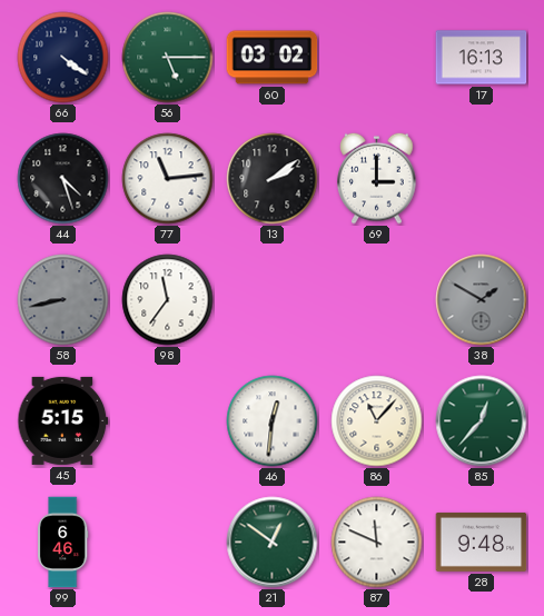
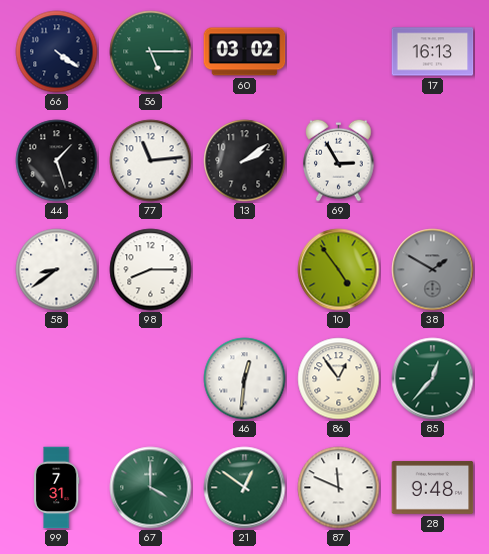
44: 4:27 -> 1:27
69: 3:00 -> 2:55
58: 8:43 -> 8:39
58 dial: grey -> white
98: 11:36 -> 8:15
10: none -> 4:54
45: 5:15 -> none
86: 11:07 -> 12:54
99: 6:46 -> 7:31
67: none -> 4:00
